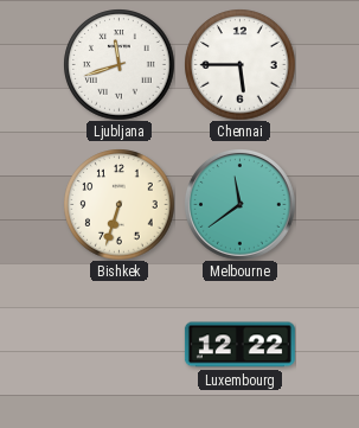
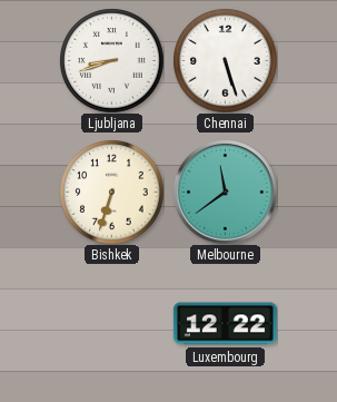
Ljubljana: 11:42 -> 8:42
Chennai: 5:45 -> 5:27
